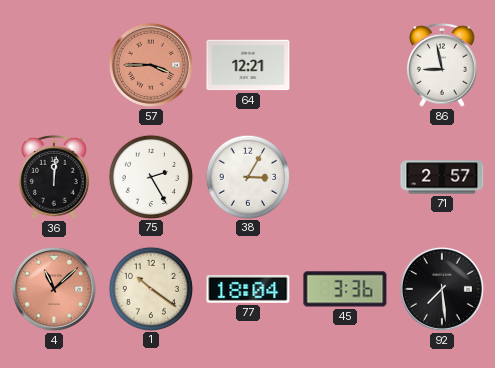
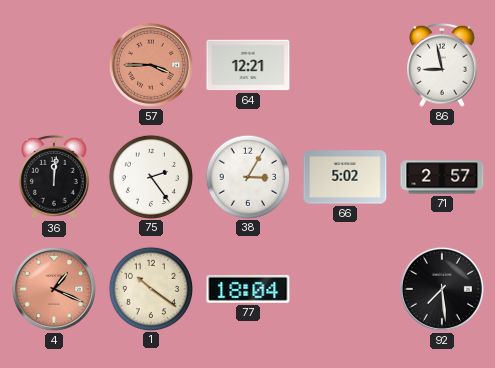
75: 2:25 -> 2:24
66: none -> 5:02
4: 11:08 -> 1:19
45: 3:36 -> none
